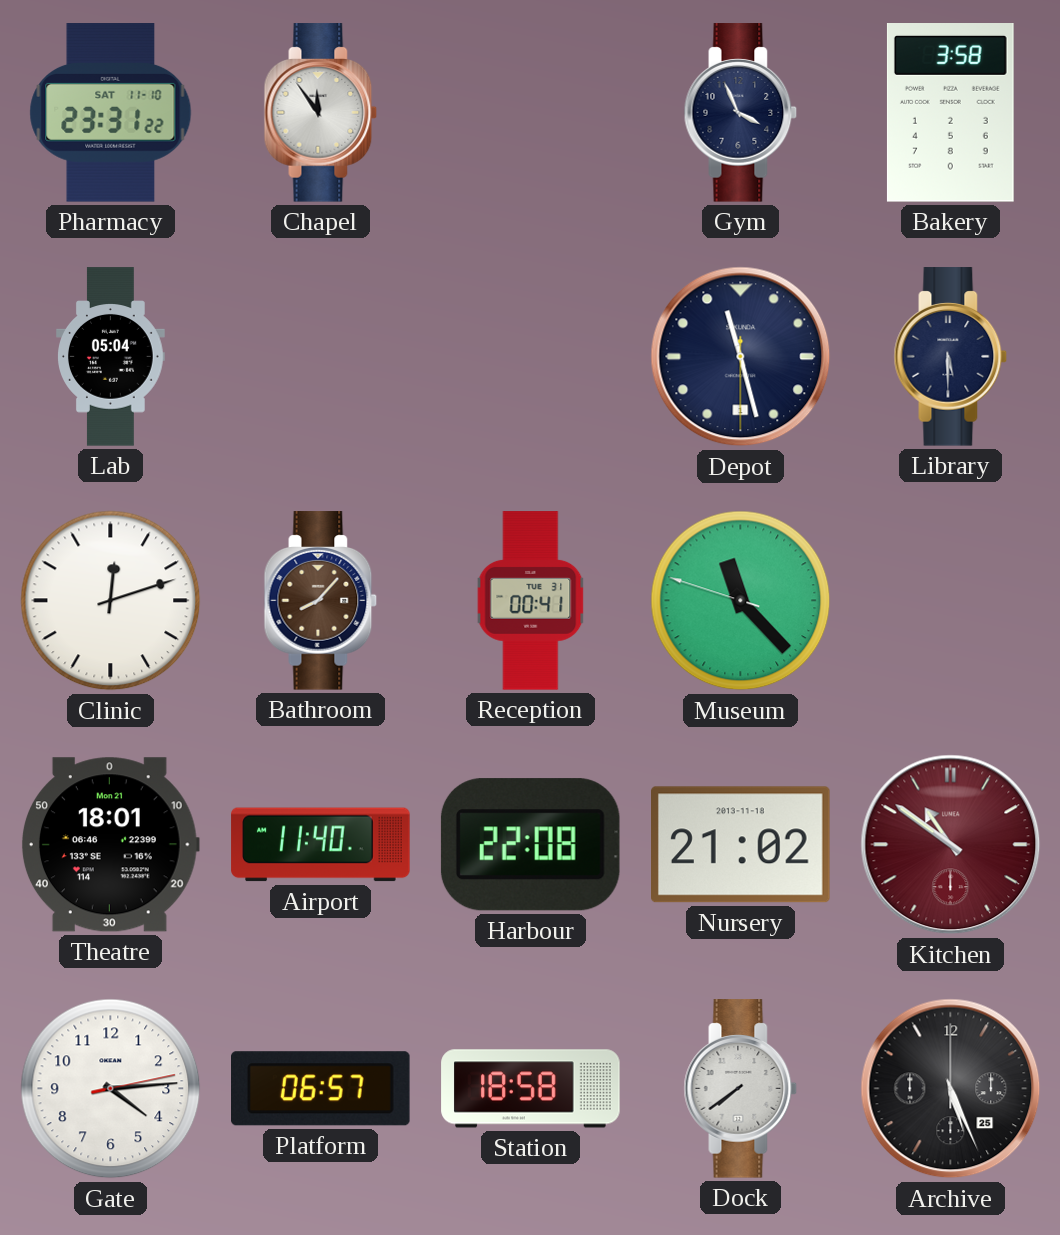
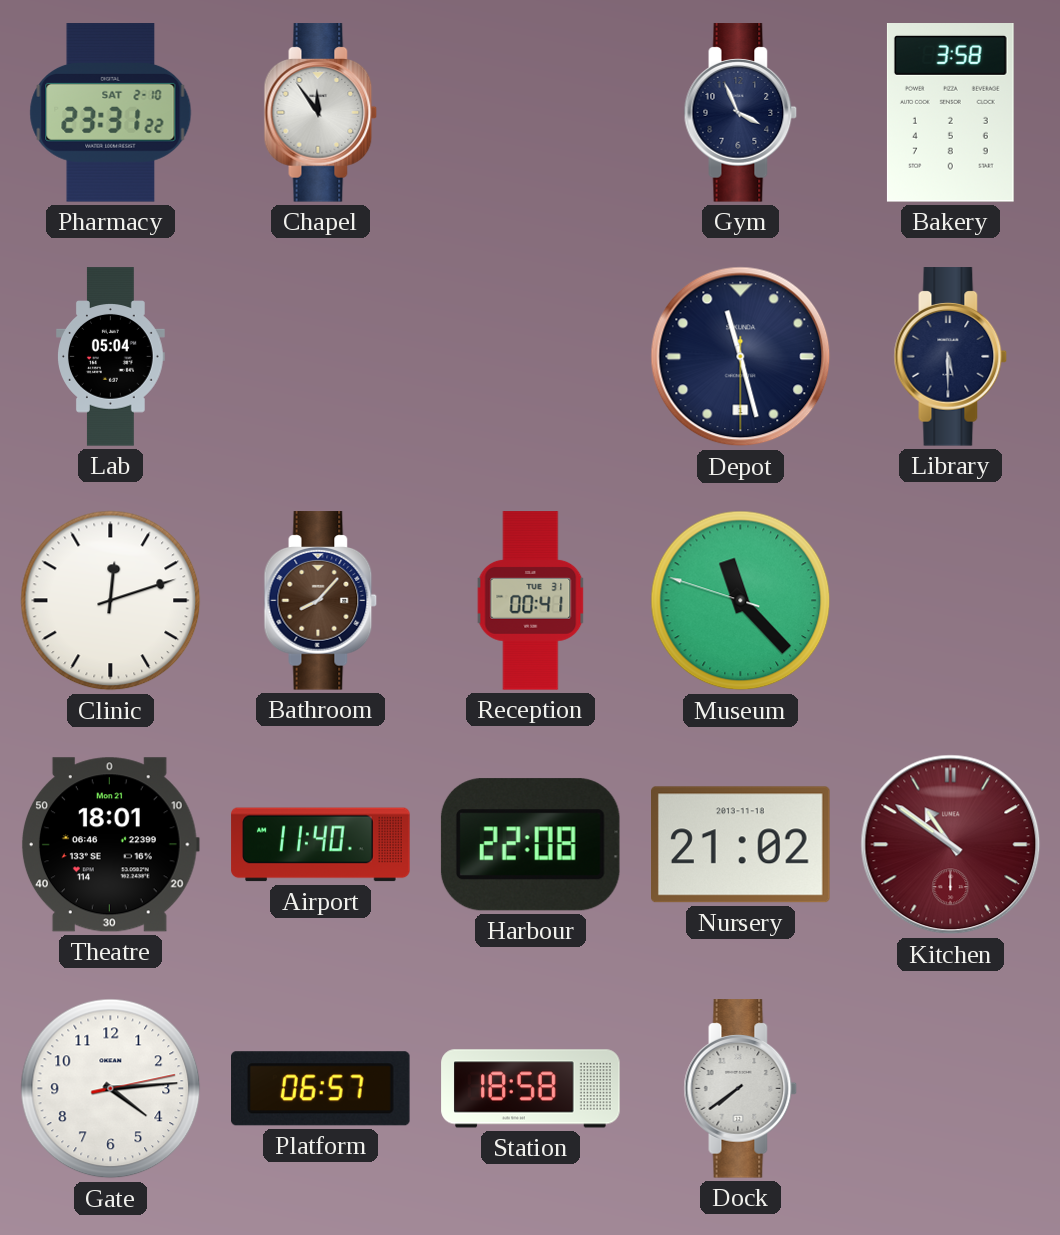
Pharmacy date: SAT 11-10 -> SAT 2-10
Archive: 5:26 -> none
